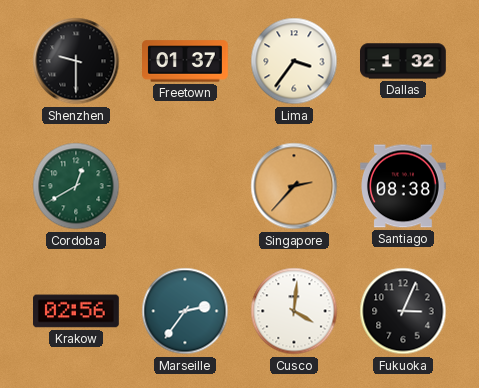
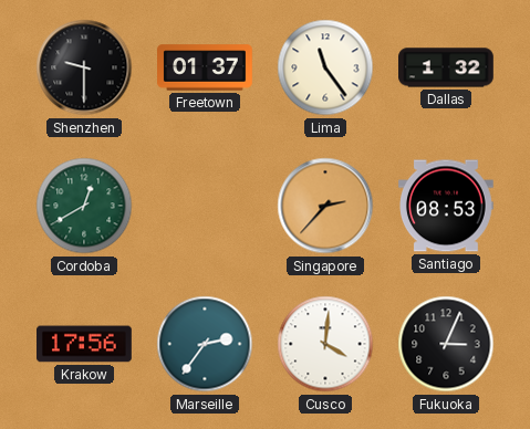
Lima: 3:36 -> 11:24
Santiago: 08:38 -> 08:53
Krakow: 02:56 -> 17:56
